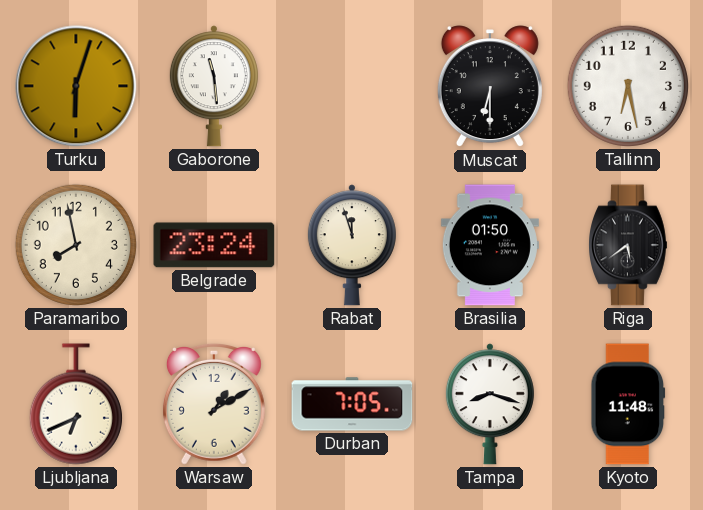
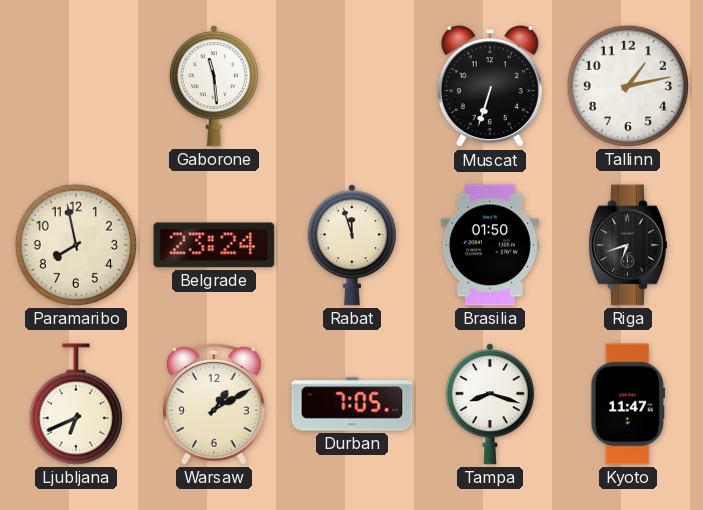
Turku: 6:03 -> none
Muscat: 6:30 -> 6:33
Tallinn: 6:28 -> 1:13
Riga: 5:39 -> 6:42
Kyoto: 11:48 -> 11:47
